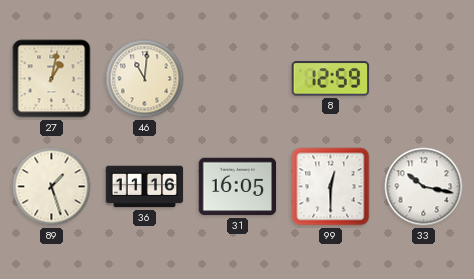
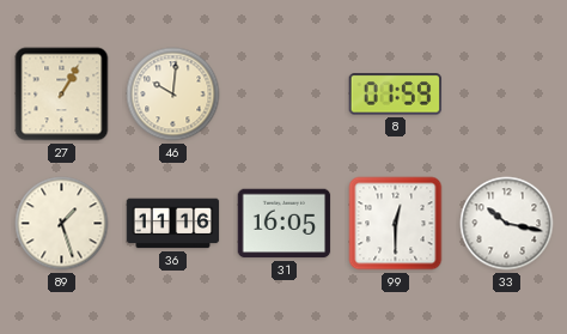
27: 1:02 -> 1:05
46: 11:01 -> 10:01
8: 12:59 -> 01:59
